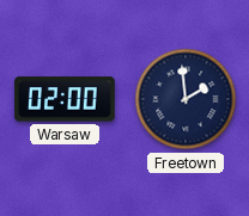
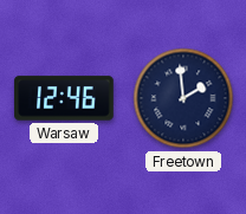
Warsaw: 02:00 -> 12:46
